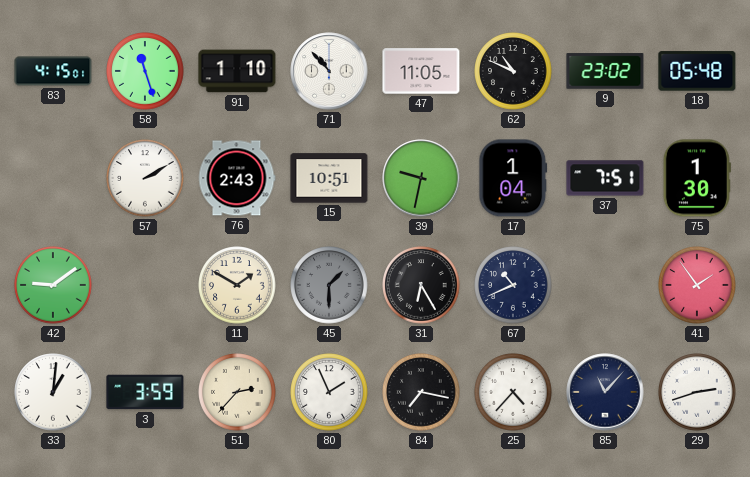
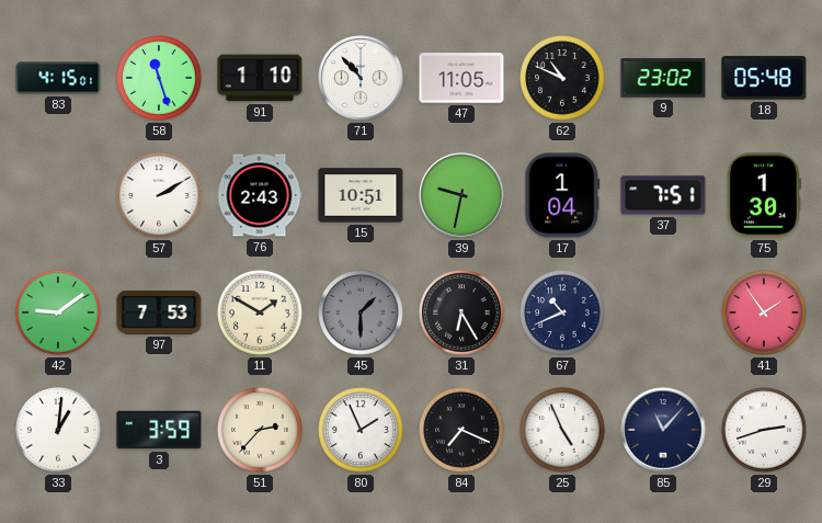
97: none -> 7:53
84: 7:17 -> 7:19
25: 4:37 -> 4:56
